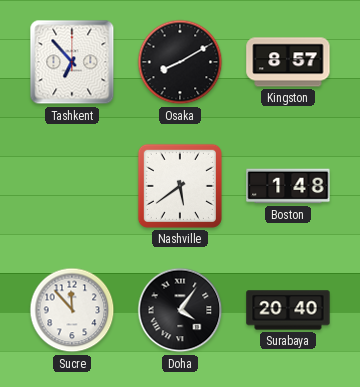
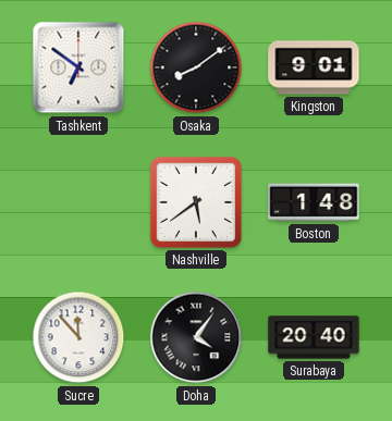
Tashkent: 6:53 -> 6:51
Osaka: 8:10 -> 8:09
Kingston: 8:57 -> 9:01
